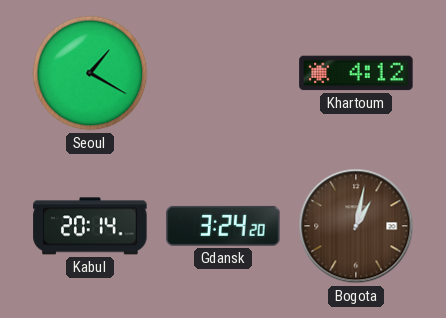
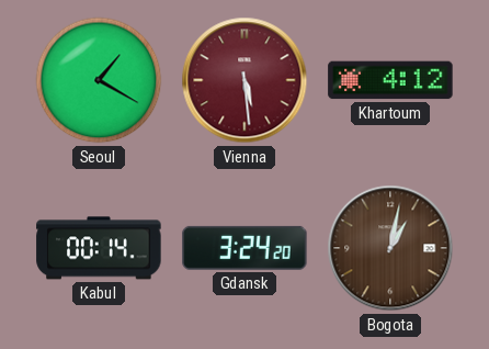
Vienna: none -> 5:29
Kabul: 20:14 -> 00:14
